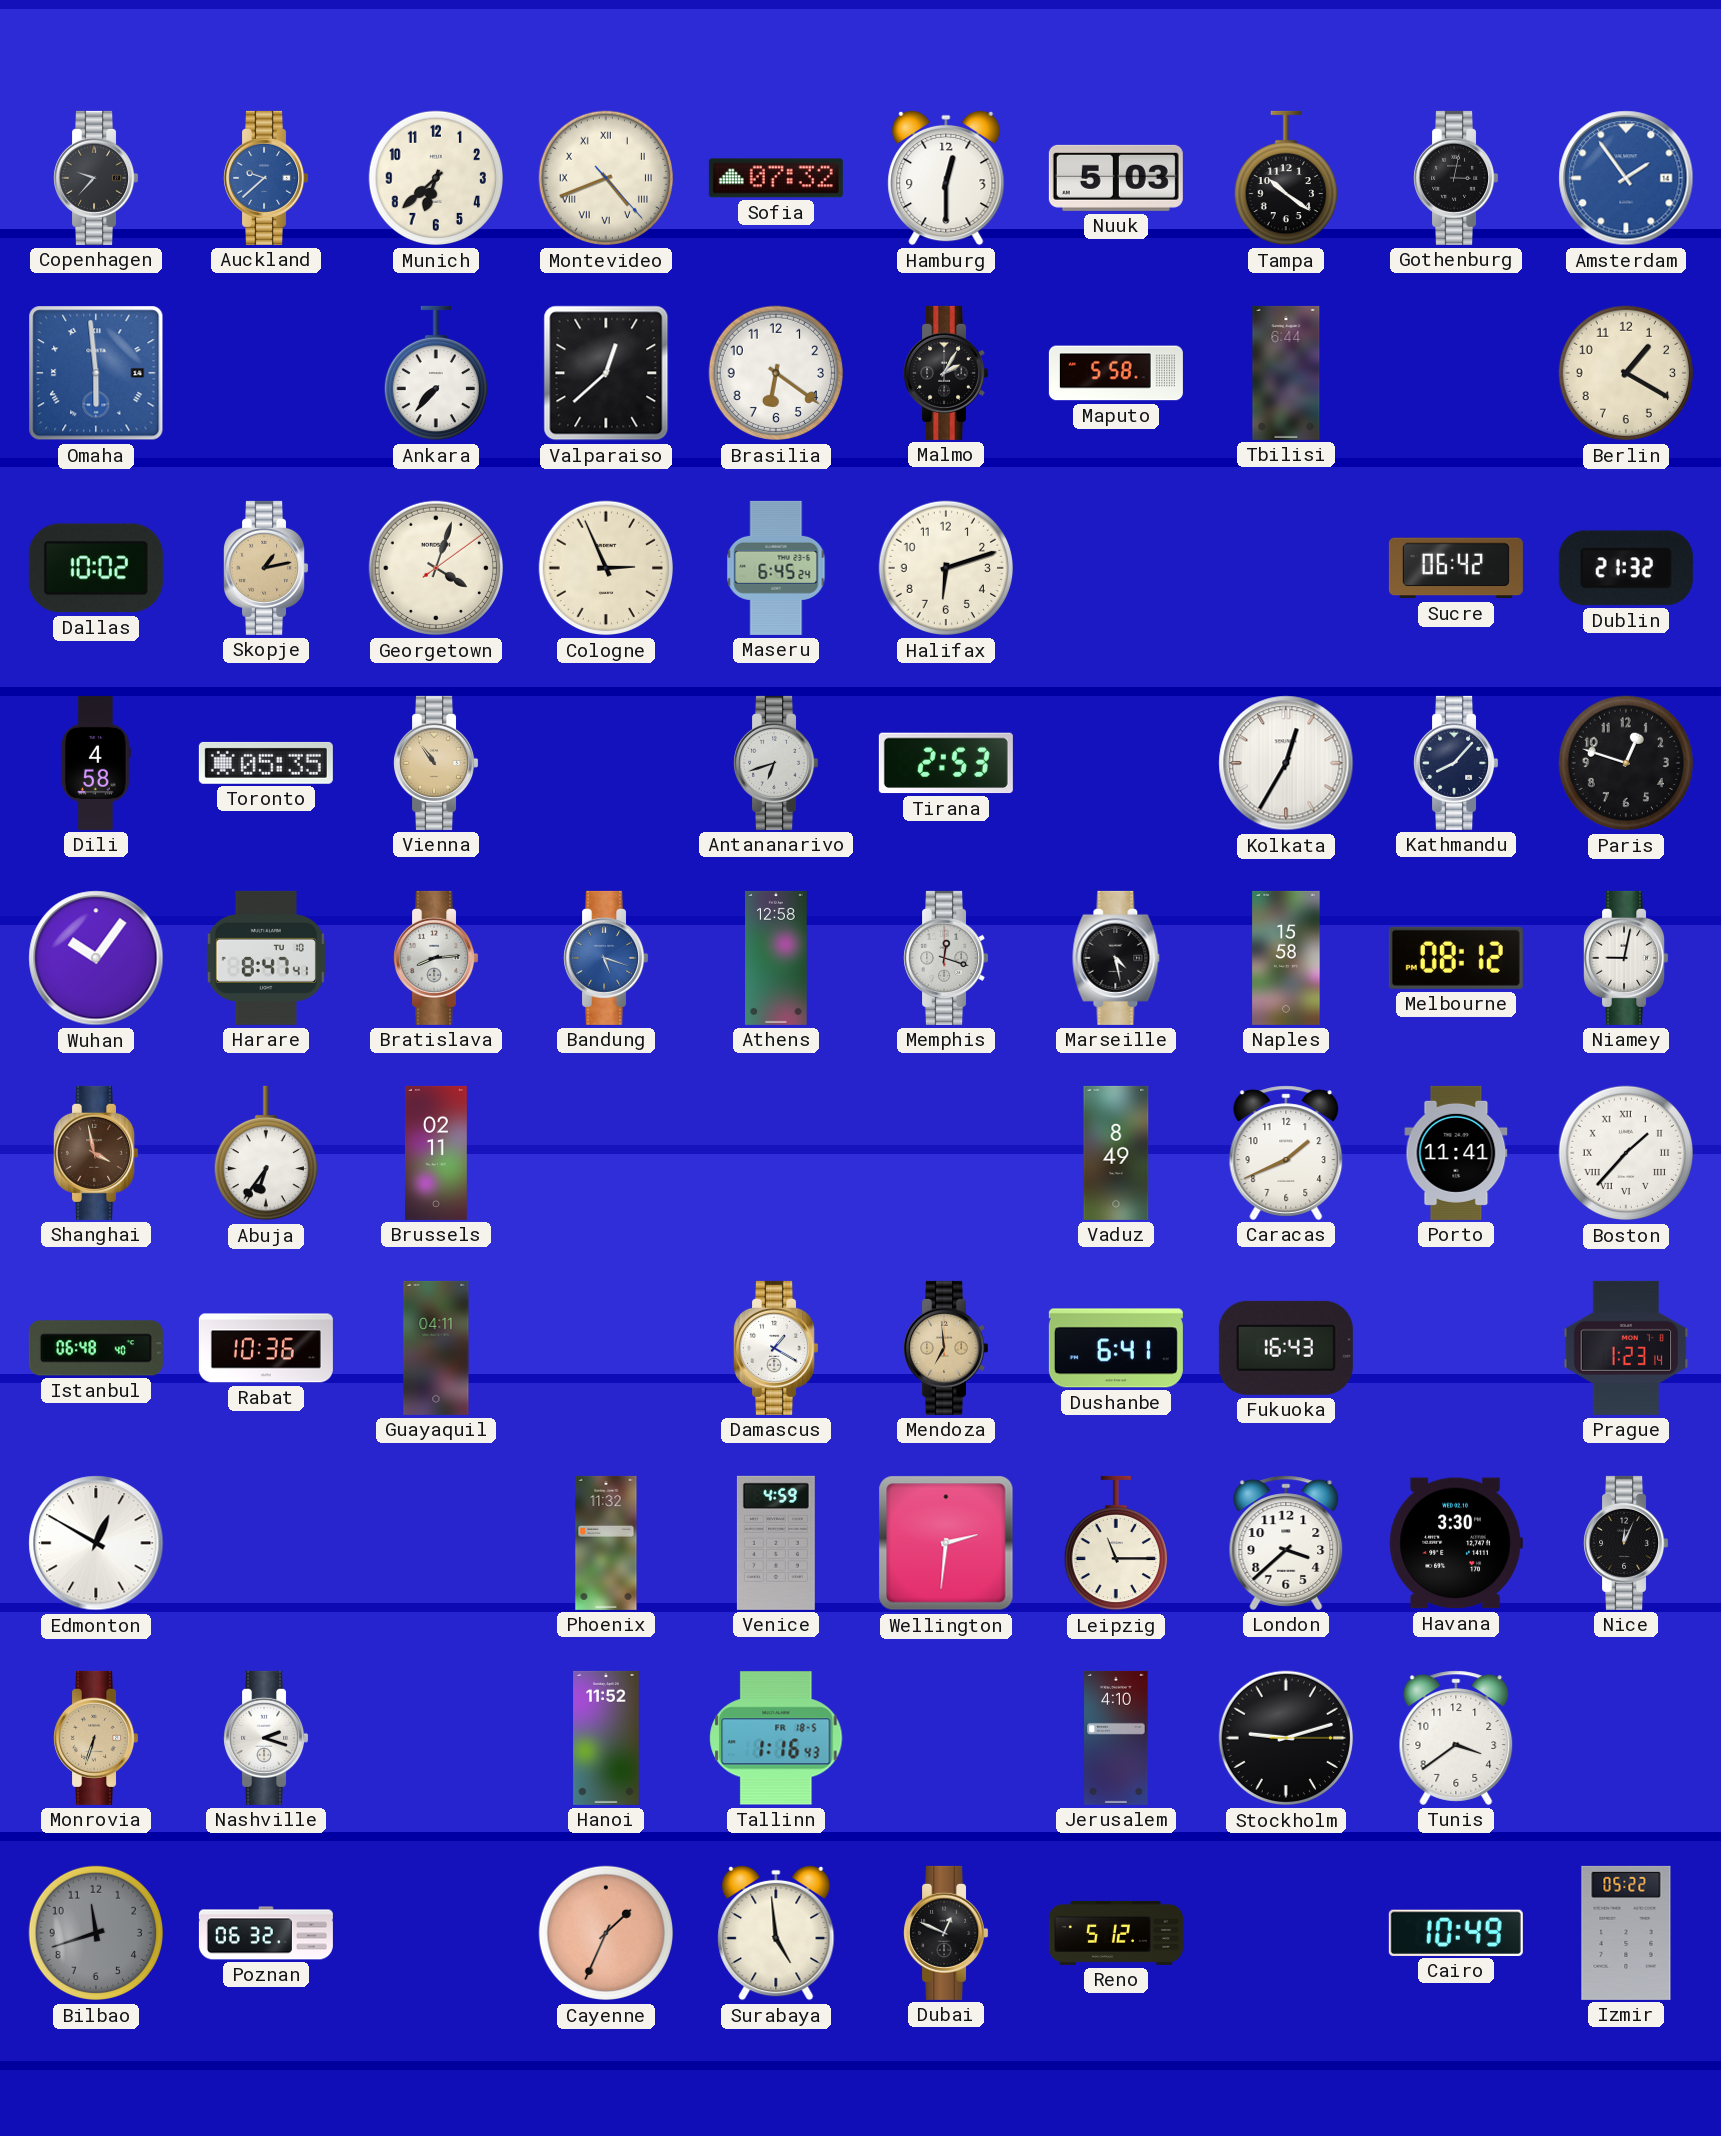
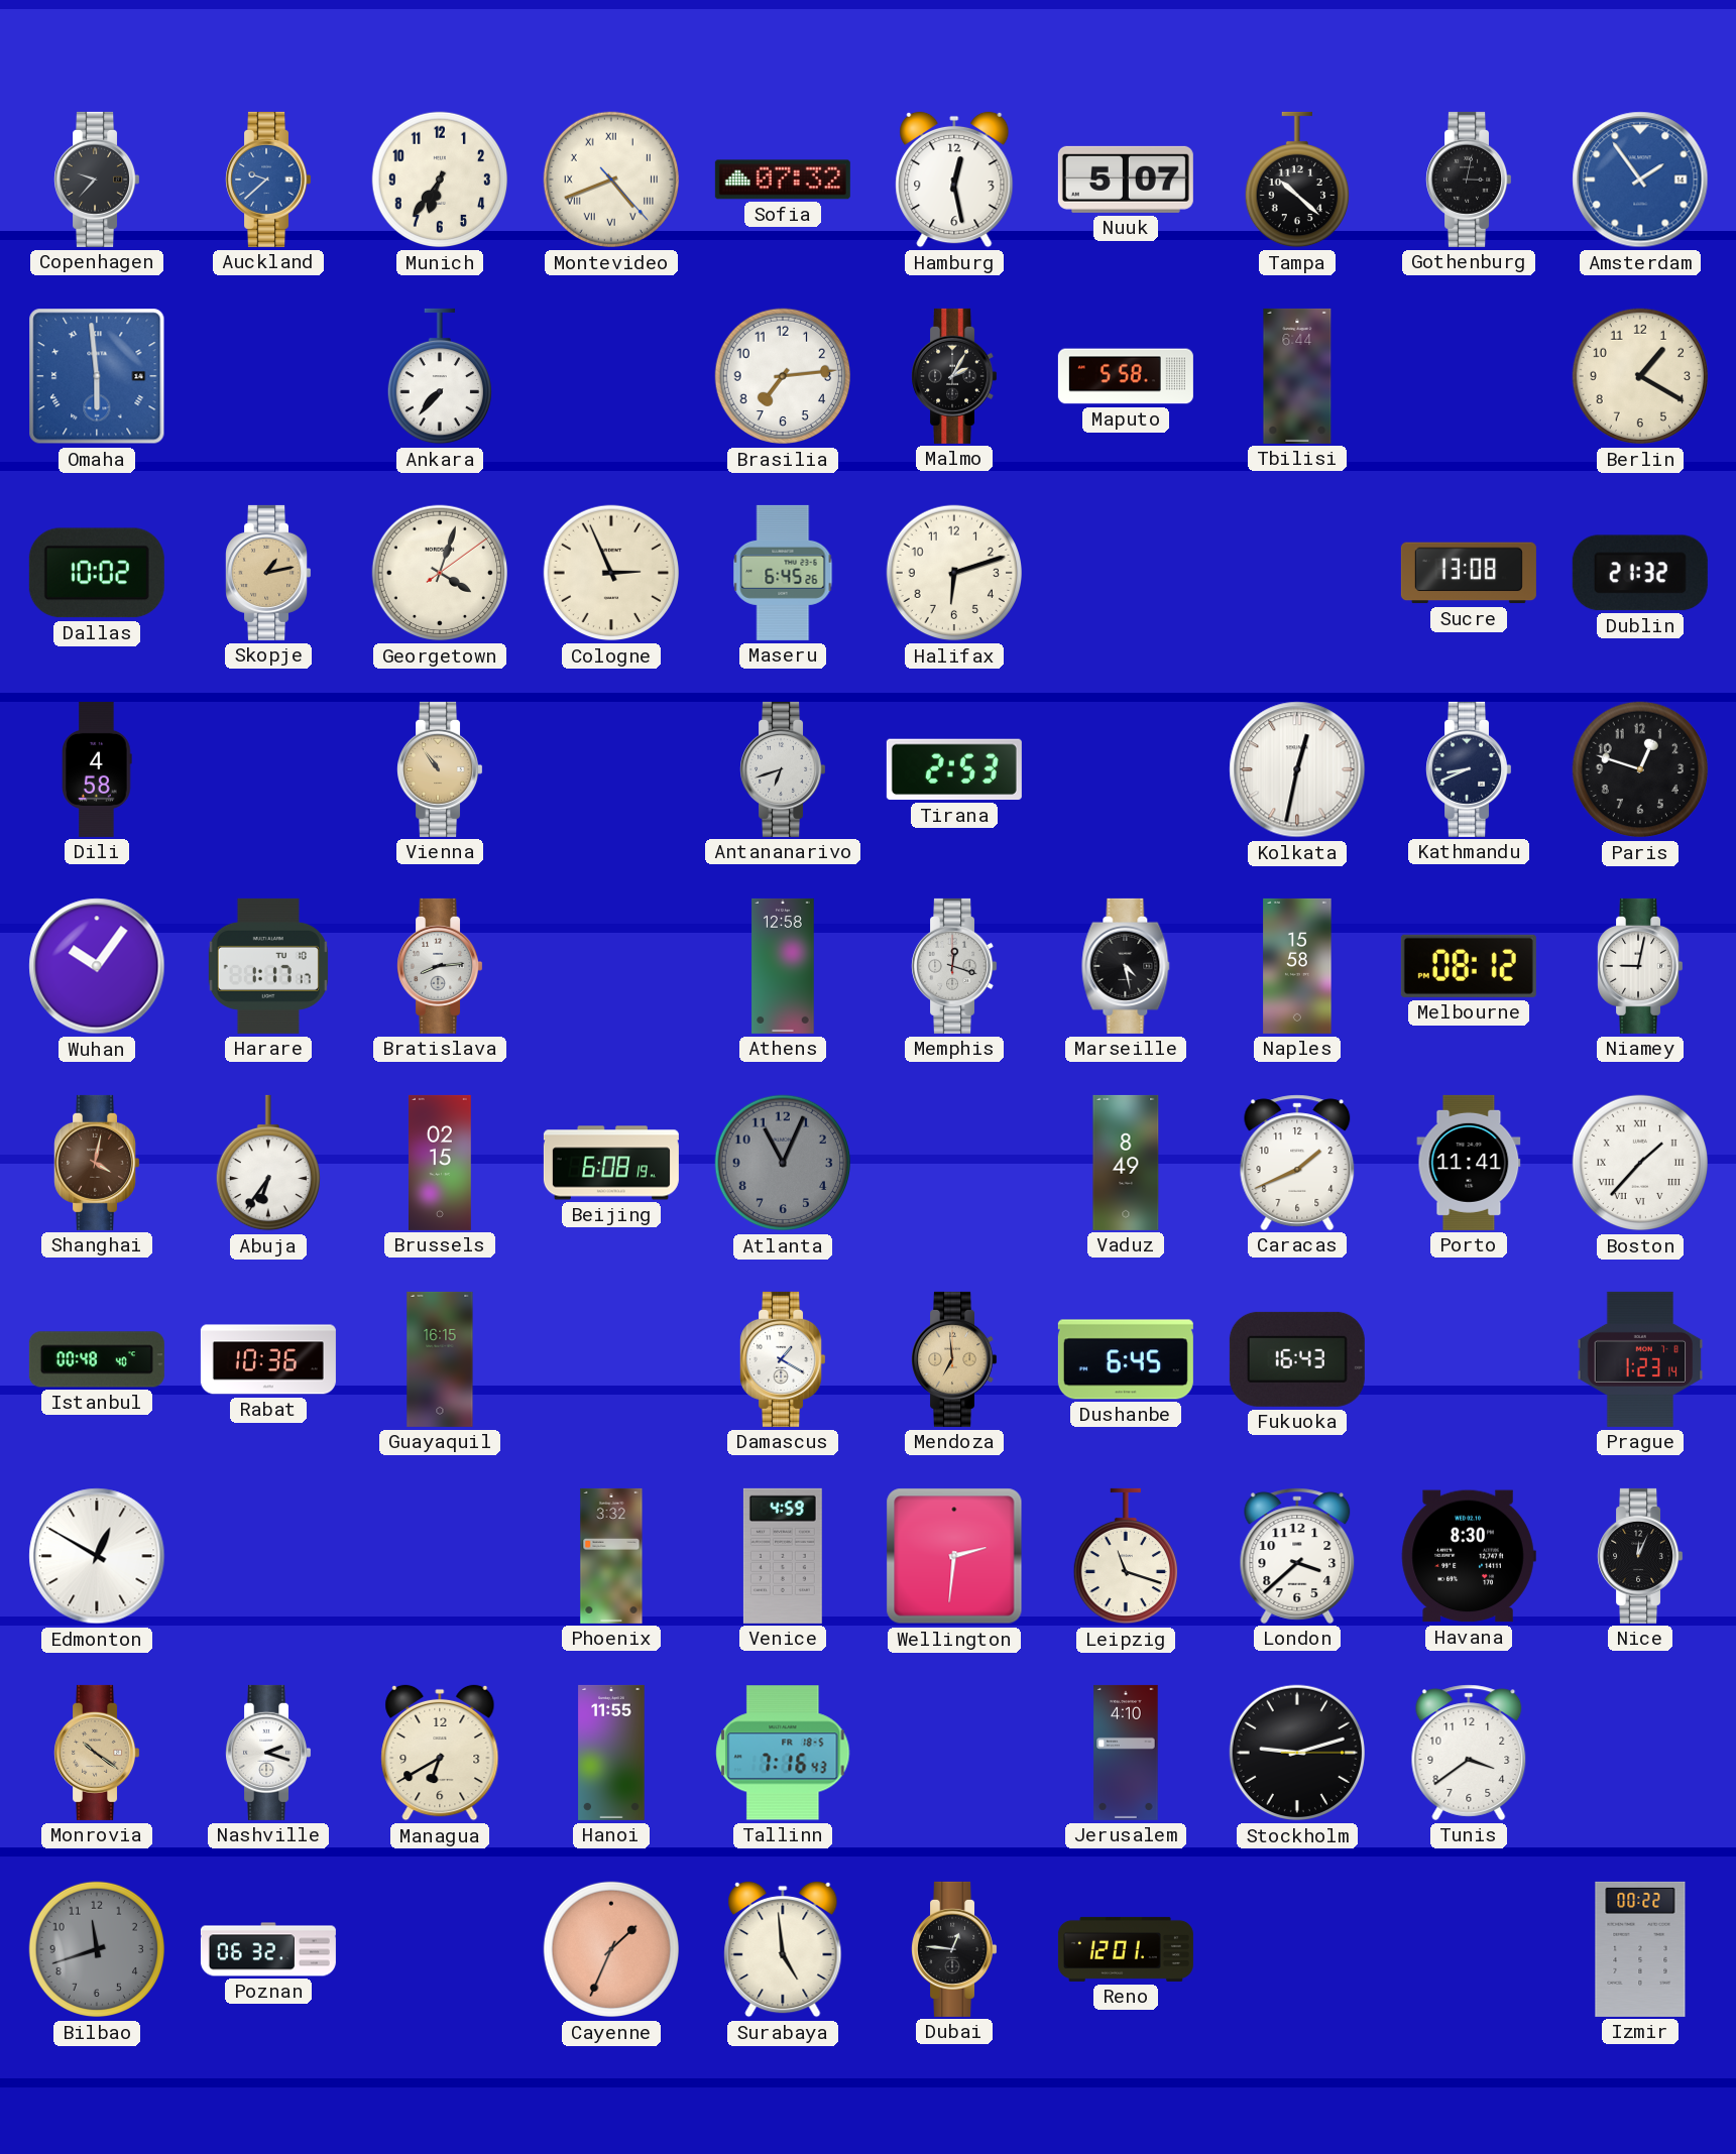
Munich: 6:38 -> 6:36
Hamburg: 12:30 -> 12:28
Nuuk: 5:03 -> 5:07
Tampa: 10:21 -> 10:22
Valparaiso: 12:38 -> none
Brasilia: 6:21 -> 7:14
Maseru: 6:45:24 -> 6:45:26
Sucre: 06:42 -> 13:08
Toronto: 05:35 -> none
Kolkata: 12:35 -> 12:32
Kathmandu: 8:07 -> 8:41
Harare: 8:47 -> 1:17
Bandung: 5:18 -> none
Shanghai: 3:58 -> 4:02
Brussels: 02:11 -> 02:15
Beijing: none -> 6:08
Atlanta: none -> 11:04
Istanbul: 06:48 -> 00:48
Guayaquil: 04:11 -> 16:15
Dushanbe: 6:41 -> 6:45
Phoenix: 11:32 -> 3:32
Leipzig: 11:15 -> 11:18
Havana: 3:30 -> 8:30
Monrovia: 6:33 -> 10:21
Managua: none -> 6:40
Hanoi: 11:52 -> 11:55
Tallinn: 1:16 -> 7:16
Dubai: 12:49 -> 12:46
Reno: 5:12 -> 12:01
Cairo: 10:49 -> none
Izmir: 05:22 -> 00:22
